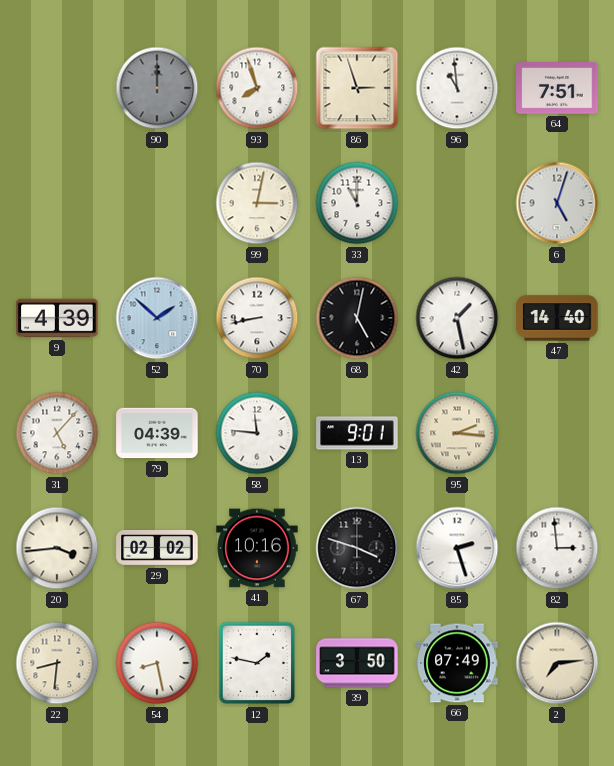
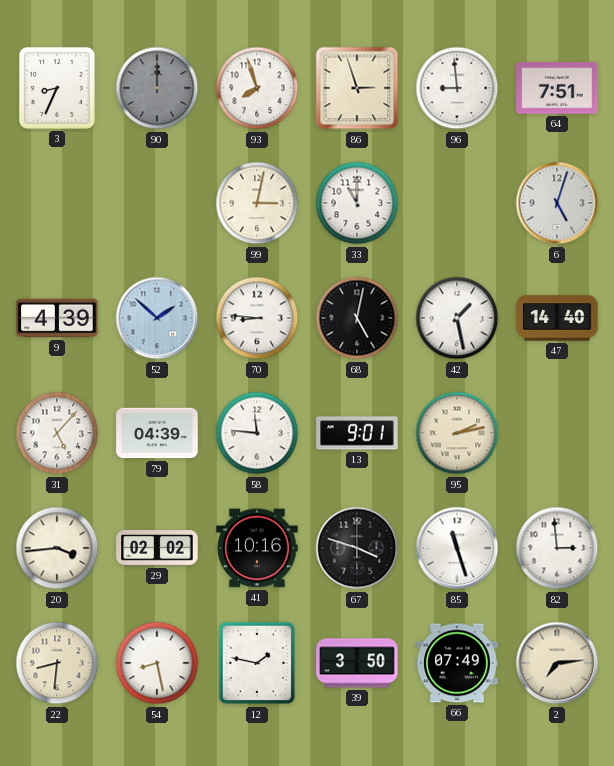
3: none -> 8:34
96: 10:59 -> 8:59
70: 8:43 -> 8:46
95: 2:16 -> 2:13
85: 2:27 -> 11:27
